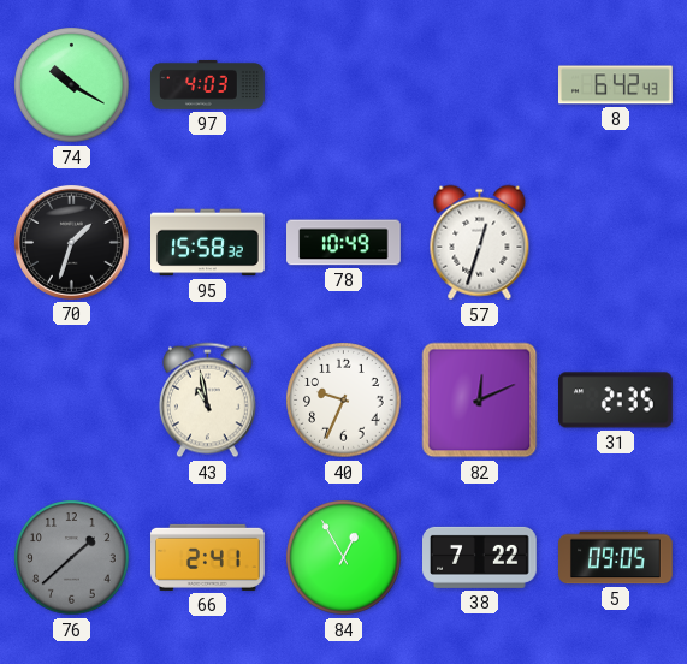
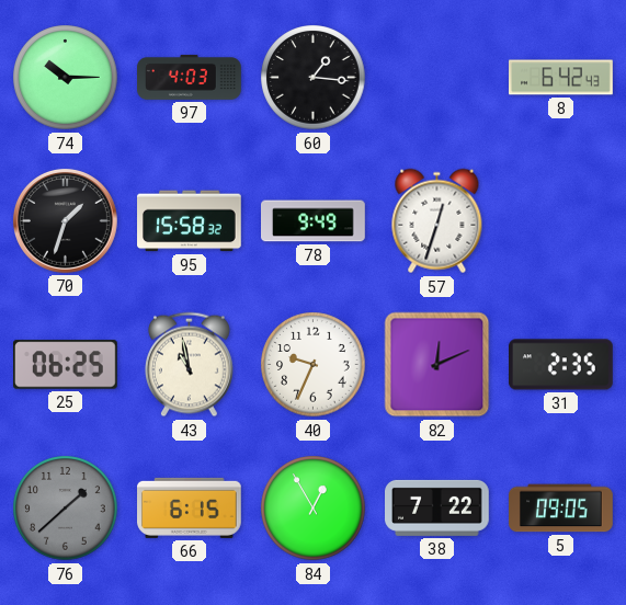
74: 10:20 -> 10:15
60: none -> 1:16
78: 10:49 -> 9:49
25: none -> 06:25
66: 2:41 -> 6:15
